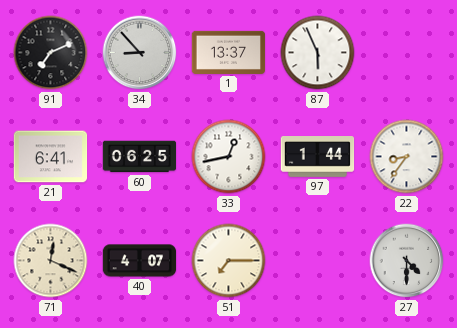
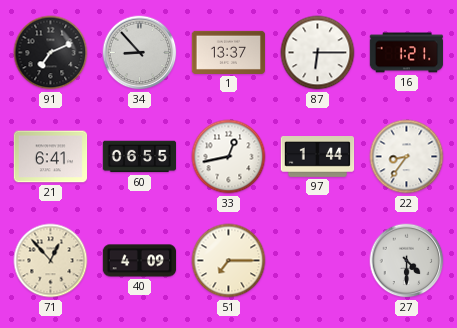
87: 5:56 -> 6:15
16: none -> 1:21
60: 06:25 -> 06:55
71: 12:19 -> 12:53
40: 4:07 -> 4:09
